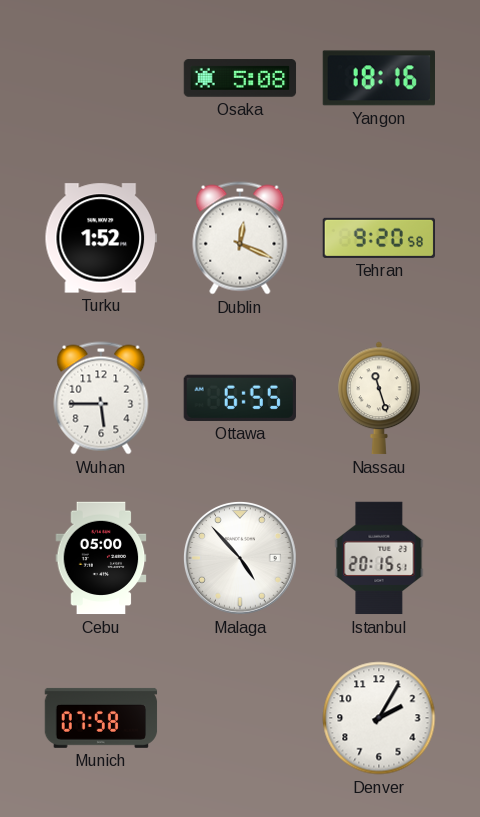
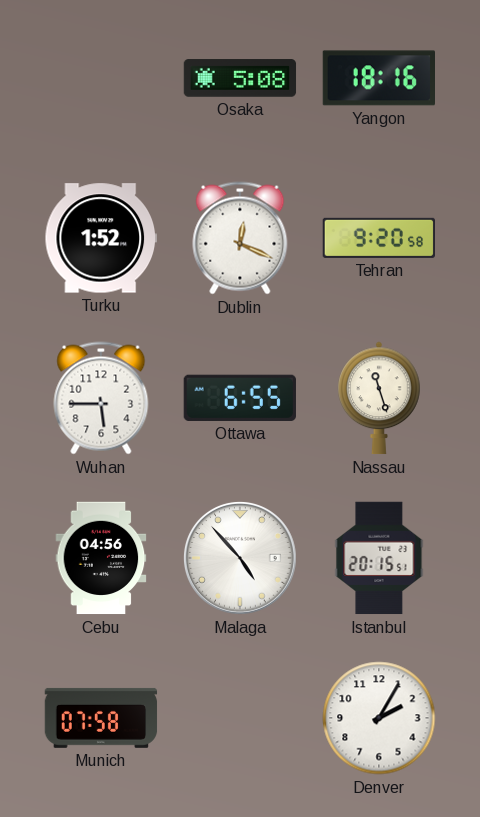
Cebu: 05:00 -> 04:56
